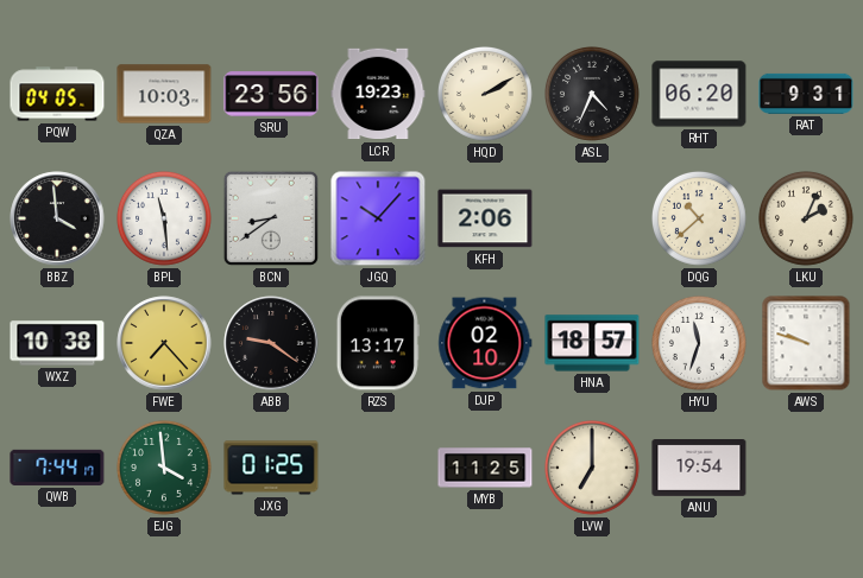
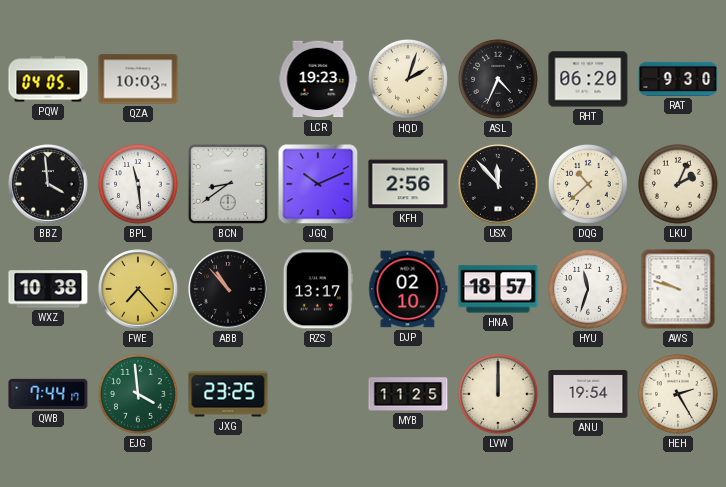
SRU: 23:56 -> none
HQD: 2:10 -> 2:03
RAT: 9:31 -> 9:30
JGQ: 10:07 -> 10:11
KFH: 2:06 -> 2:56
USX: none -> 11:53
ABB: 9:21 -> 10:53
JXG: 01:25 -> 23:25
LVW: 7:00 -> 12:00
HEH: none -> 2:25
